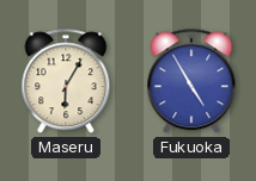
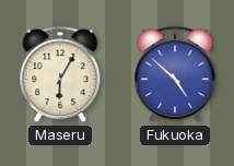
Fukuoka: 4:55 -> 4:52
